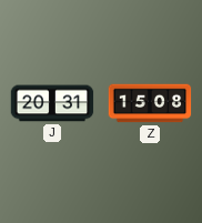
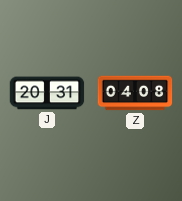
Z: 15:08 -> 04:08
